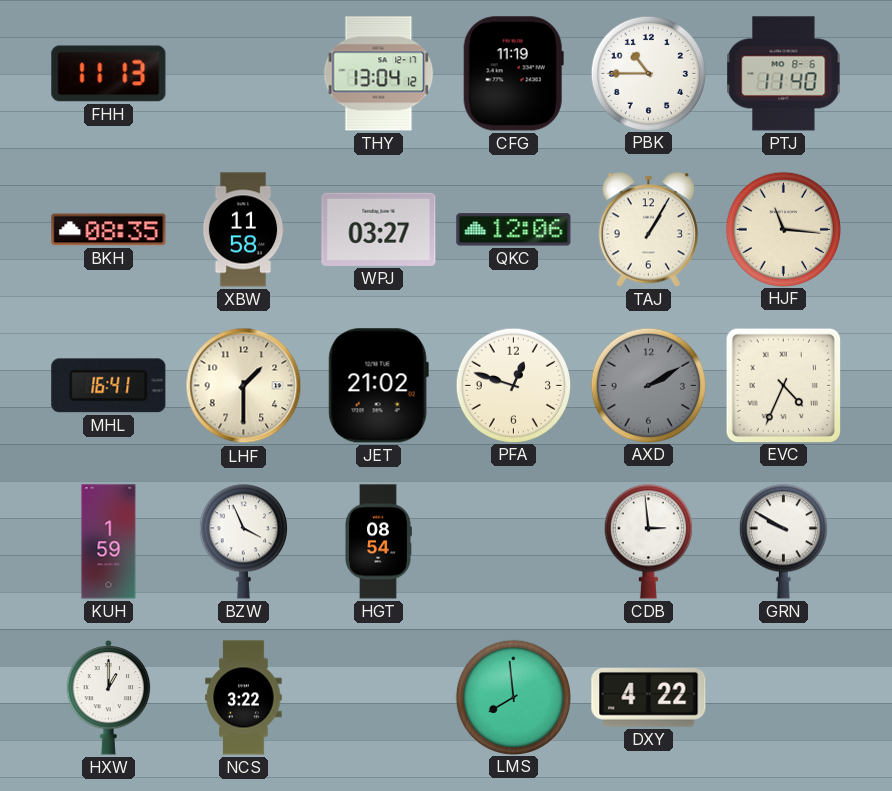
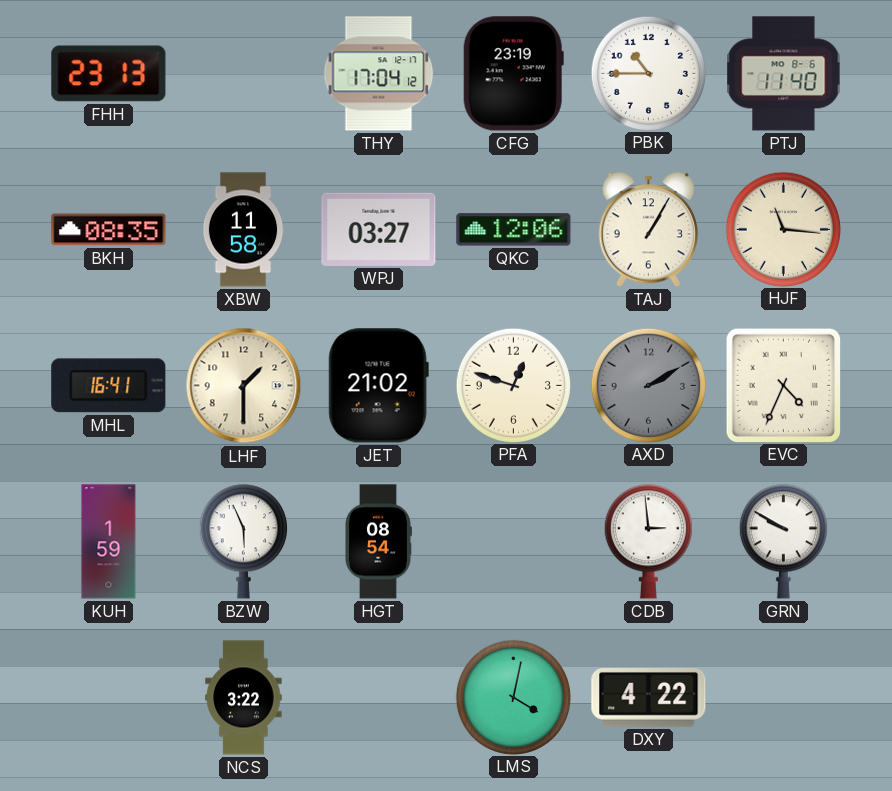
FHH: 11:13 -> 23:13
THY: 13:04 -> 17:04
CFG: 11:19 -> 23:19
BZW: 3:56 -> 5:56
HXW: 1:00 -> none
LMS: 7:59 -> 4:02
